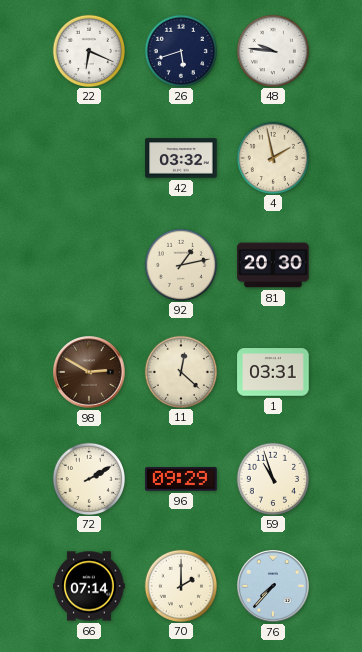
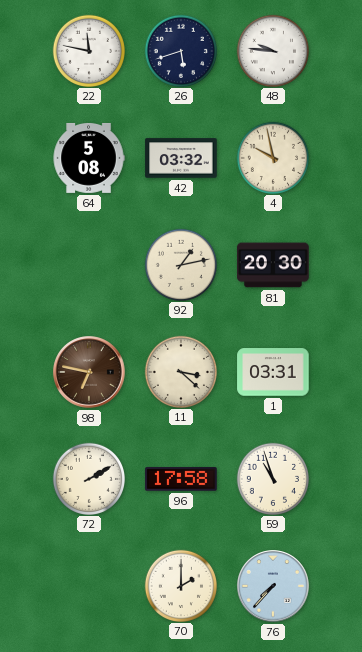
22: 6:19 -> 11:47
64: none -> 5:08
4: 1:58 -> 9:58
98: 2:50 -> 6:47
11: 12:22 -> 3:22
96: 09:29 -> 17:58
66: 07:14 -> none
